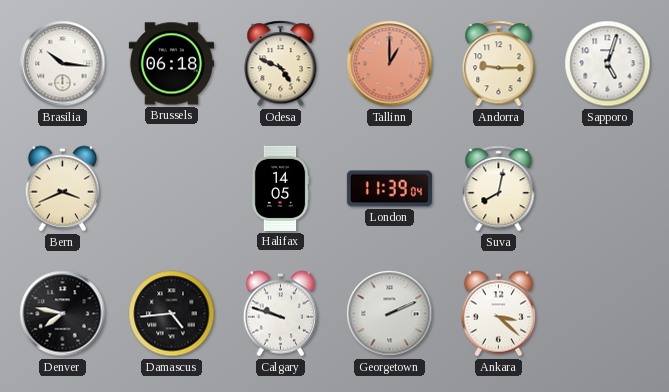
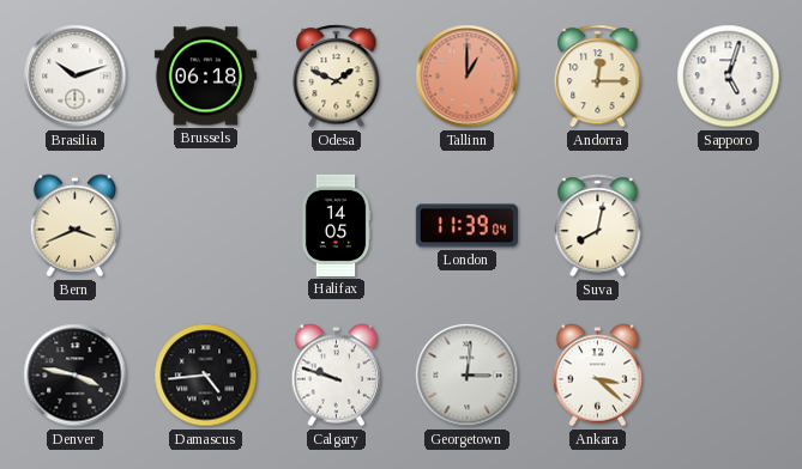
Brasilia: 10:16 -> 10:12
Odesa: 4:49 -> 1:49
Andorra: 9:15 -> 12:15
Denver: 7:47 -> 3:47
Georgetown: 2:11 -> 3:01
